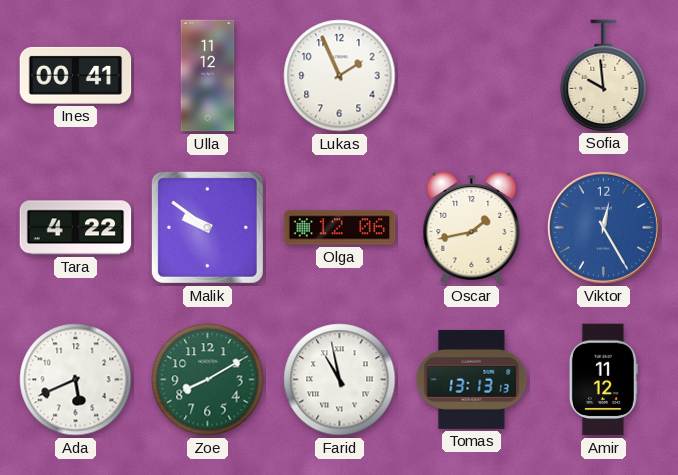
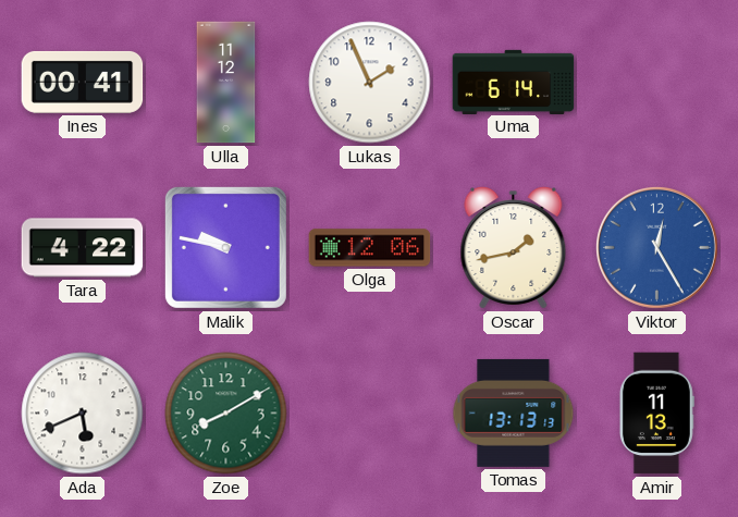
Uma: none -> 6:14
Sofia: 9:59 -> none
Malik: 9:51 -> 9:47
Farid: 10:58 -> none
Amir: 11:12 -> 11:13
